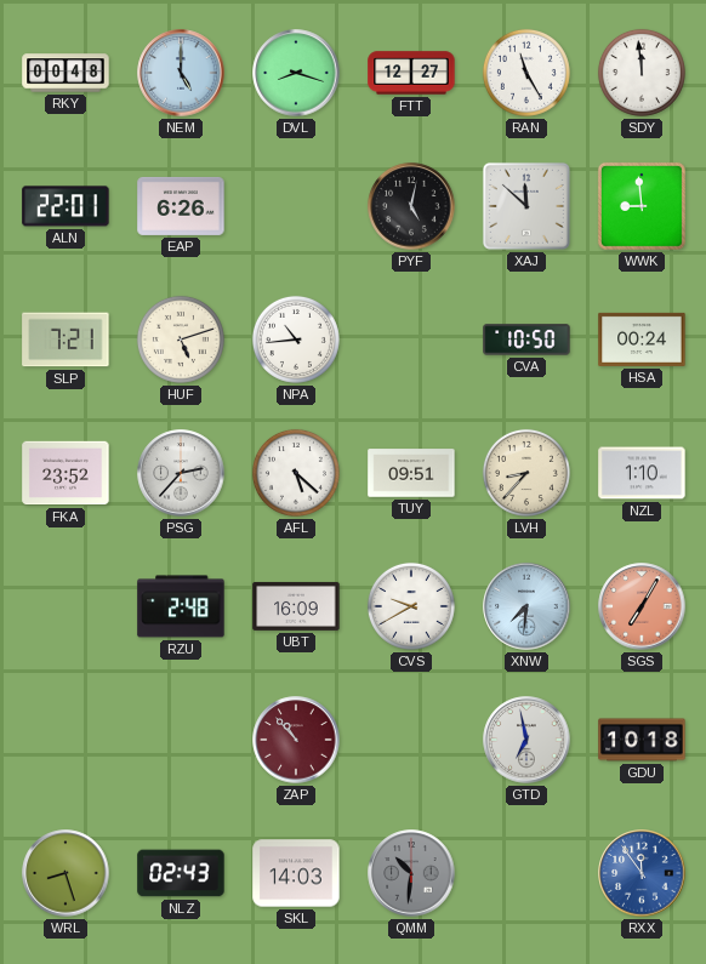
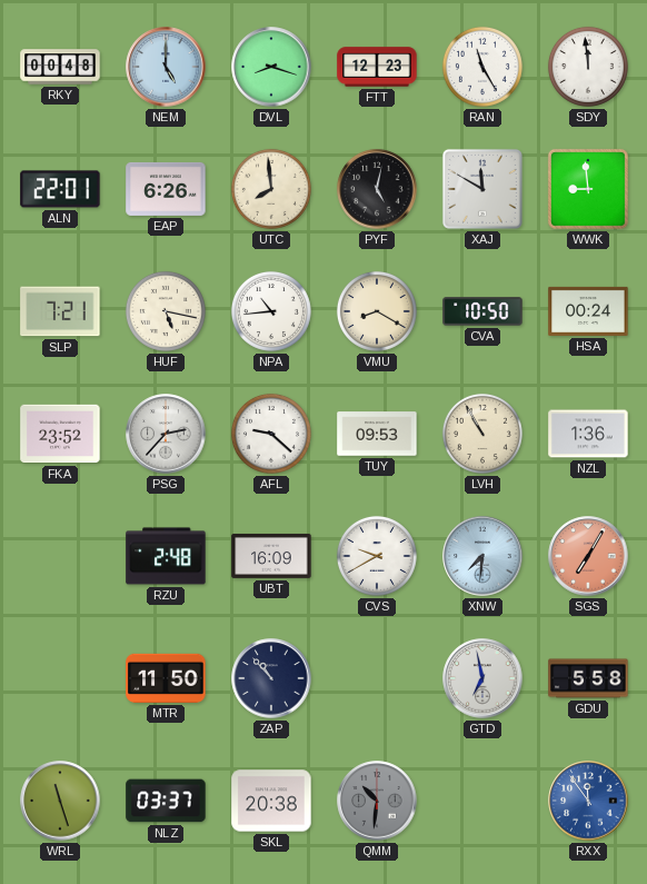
FTT: 12:27 -> 12:23
UTC: none -> 7:59
XAJ: 11:52 -> 11:50
HUF: 5:12 -> 5:17
VMU: none -> 8:20
AFL: 5:22 -> 9:22
TUY: 09:51 -> 09:53
LVH: 8:37 -> 10:55
NZL: 1:10 -> 1:36
MTR: none -> 11:50
ZAP dial: burgundy -> navy
GDU: 10:18 -> 5:58
WRL: 8:27 -> 11:27
NLZ: 02:43 -> 03:37
SKL: 14:03 -> 20:38
